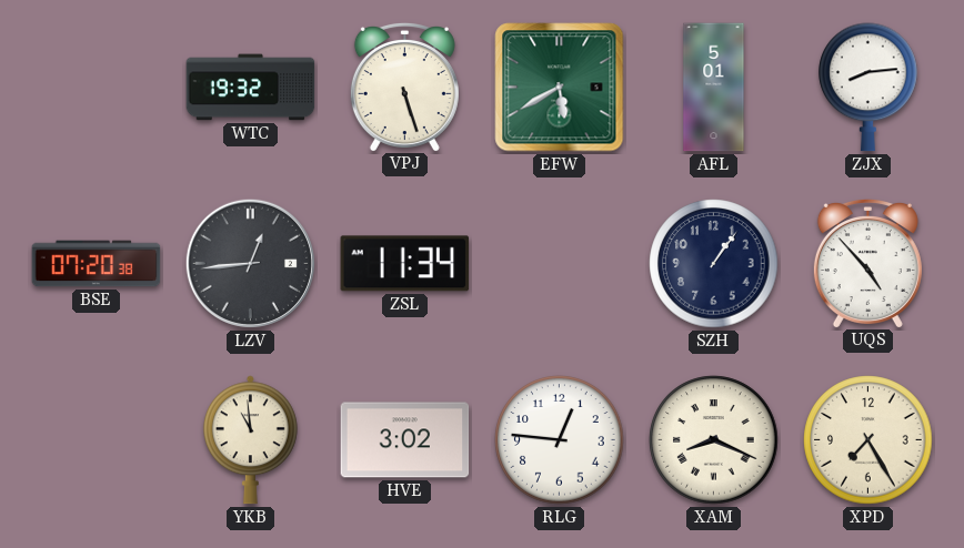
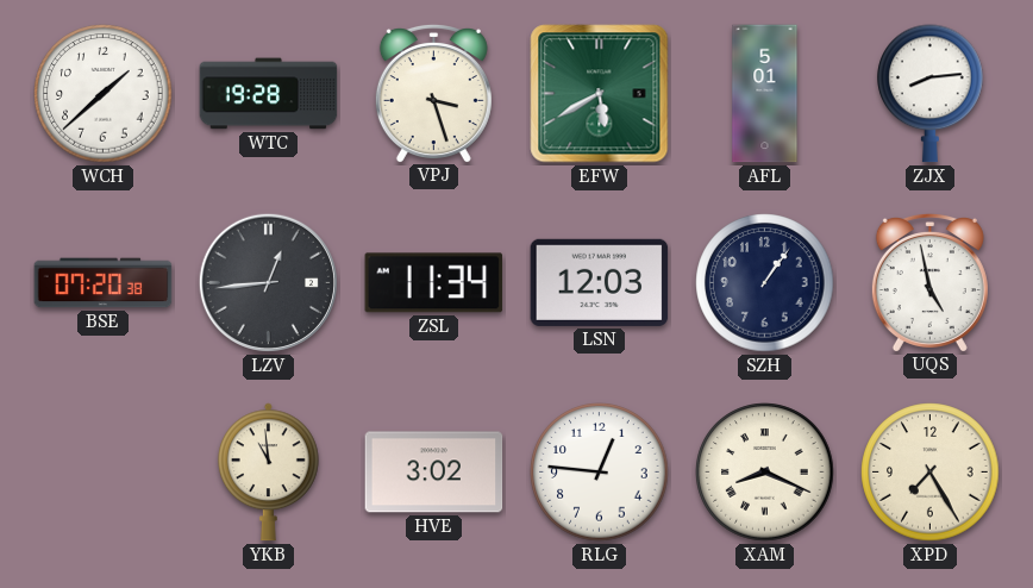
WCH: none -> 1:38
WTC: 19:32 -> 19:28
VPJ: 5:27 -> 3:27
LSN: none -> 12:03
UQS: 4:53 -> 4:58
